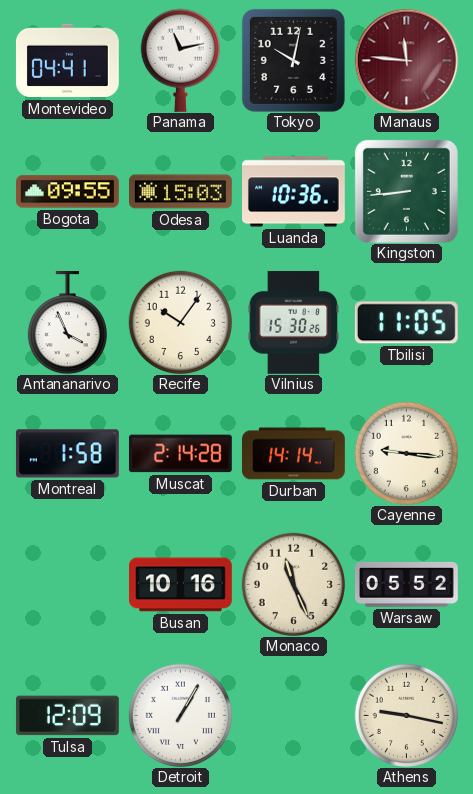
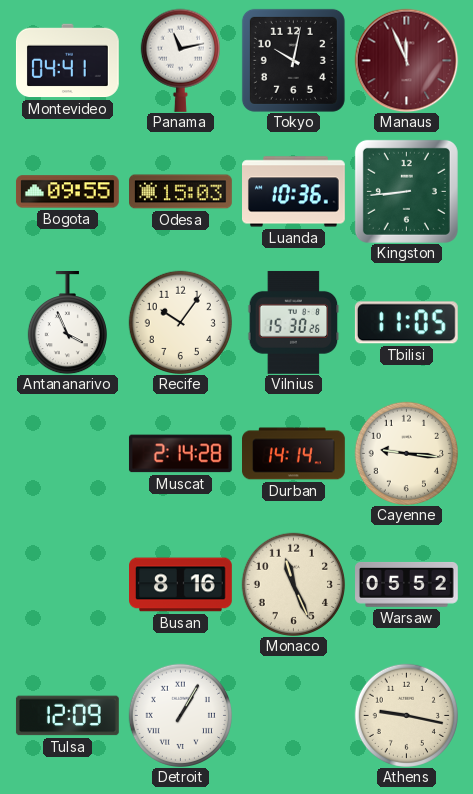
Manaus: 11:46 -> 11:56
Montreal: 1:58 -> none
Busan: 10:16 -> 8:16
